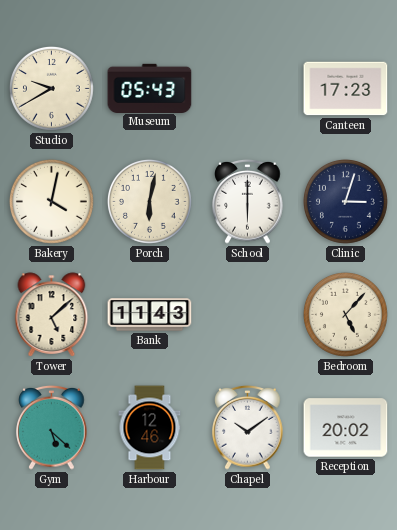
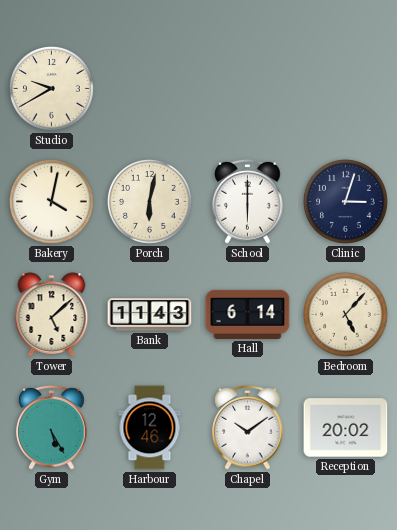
Museum: 05:43 -> none
Canteen: 17:23 -> none
Hall: none -> 6:14
Gym: 5:22 -> 5:25
